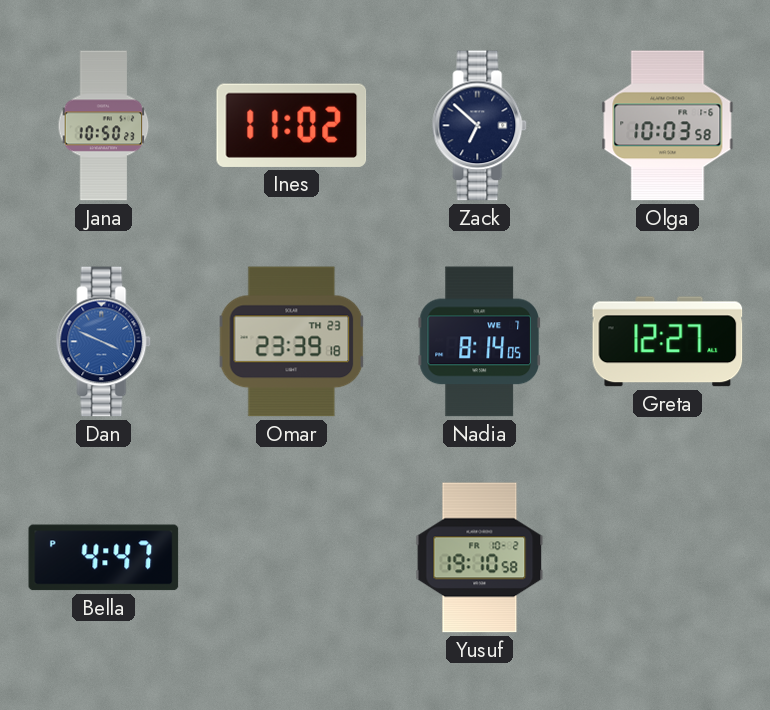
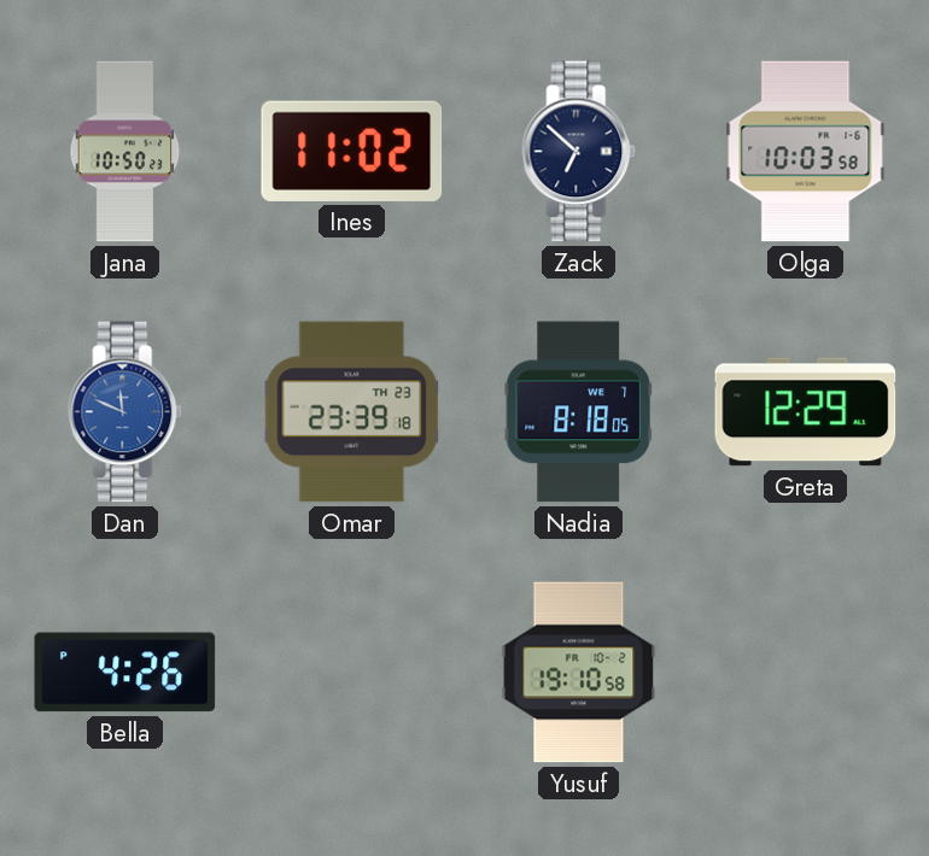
Dan: 3:49 -> 11:49
Nadia: 8:14 -> 8:18
Greta: 12:27 -> 12:29
Bella: 4:47 -> 4:26
